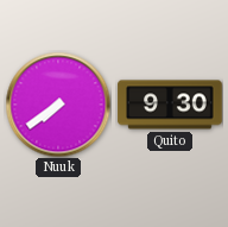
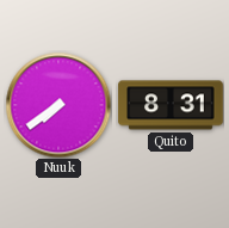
Quito: 9:30 -> 8:31
